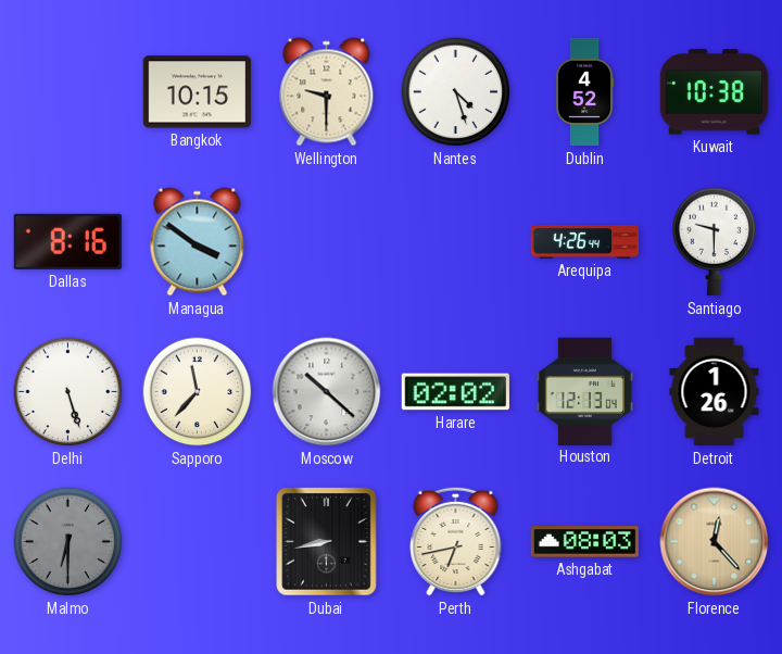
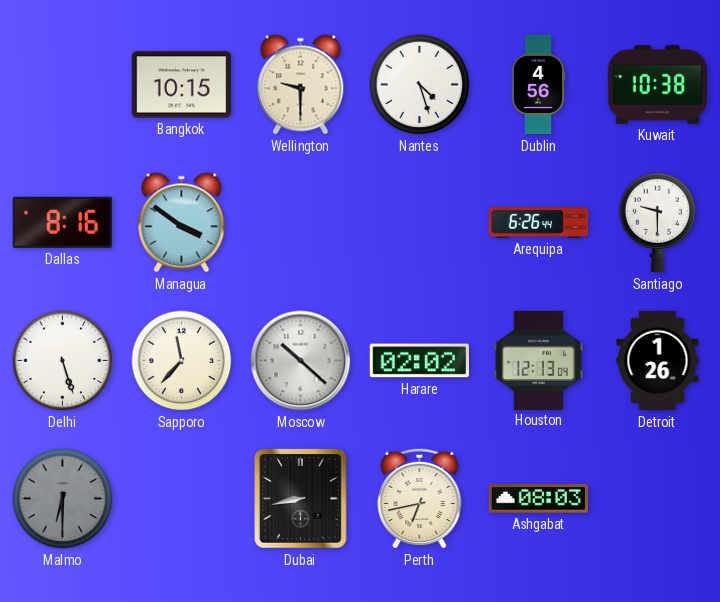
Dublin: 4:52 -> 4:56
Arequipa: 4:26 -> 6:26
Florence: 12:23 -> none
